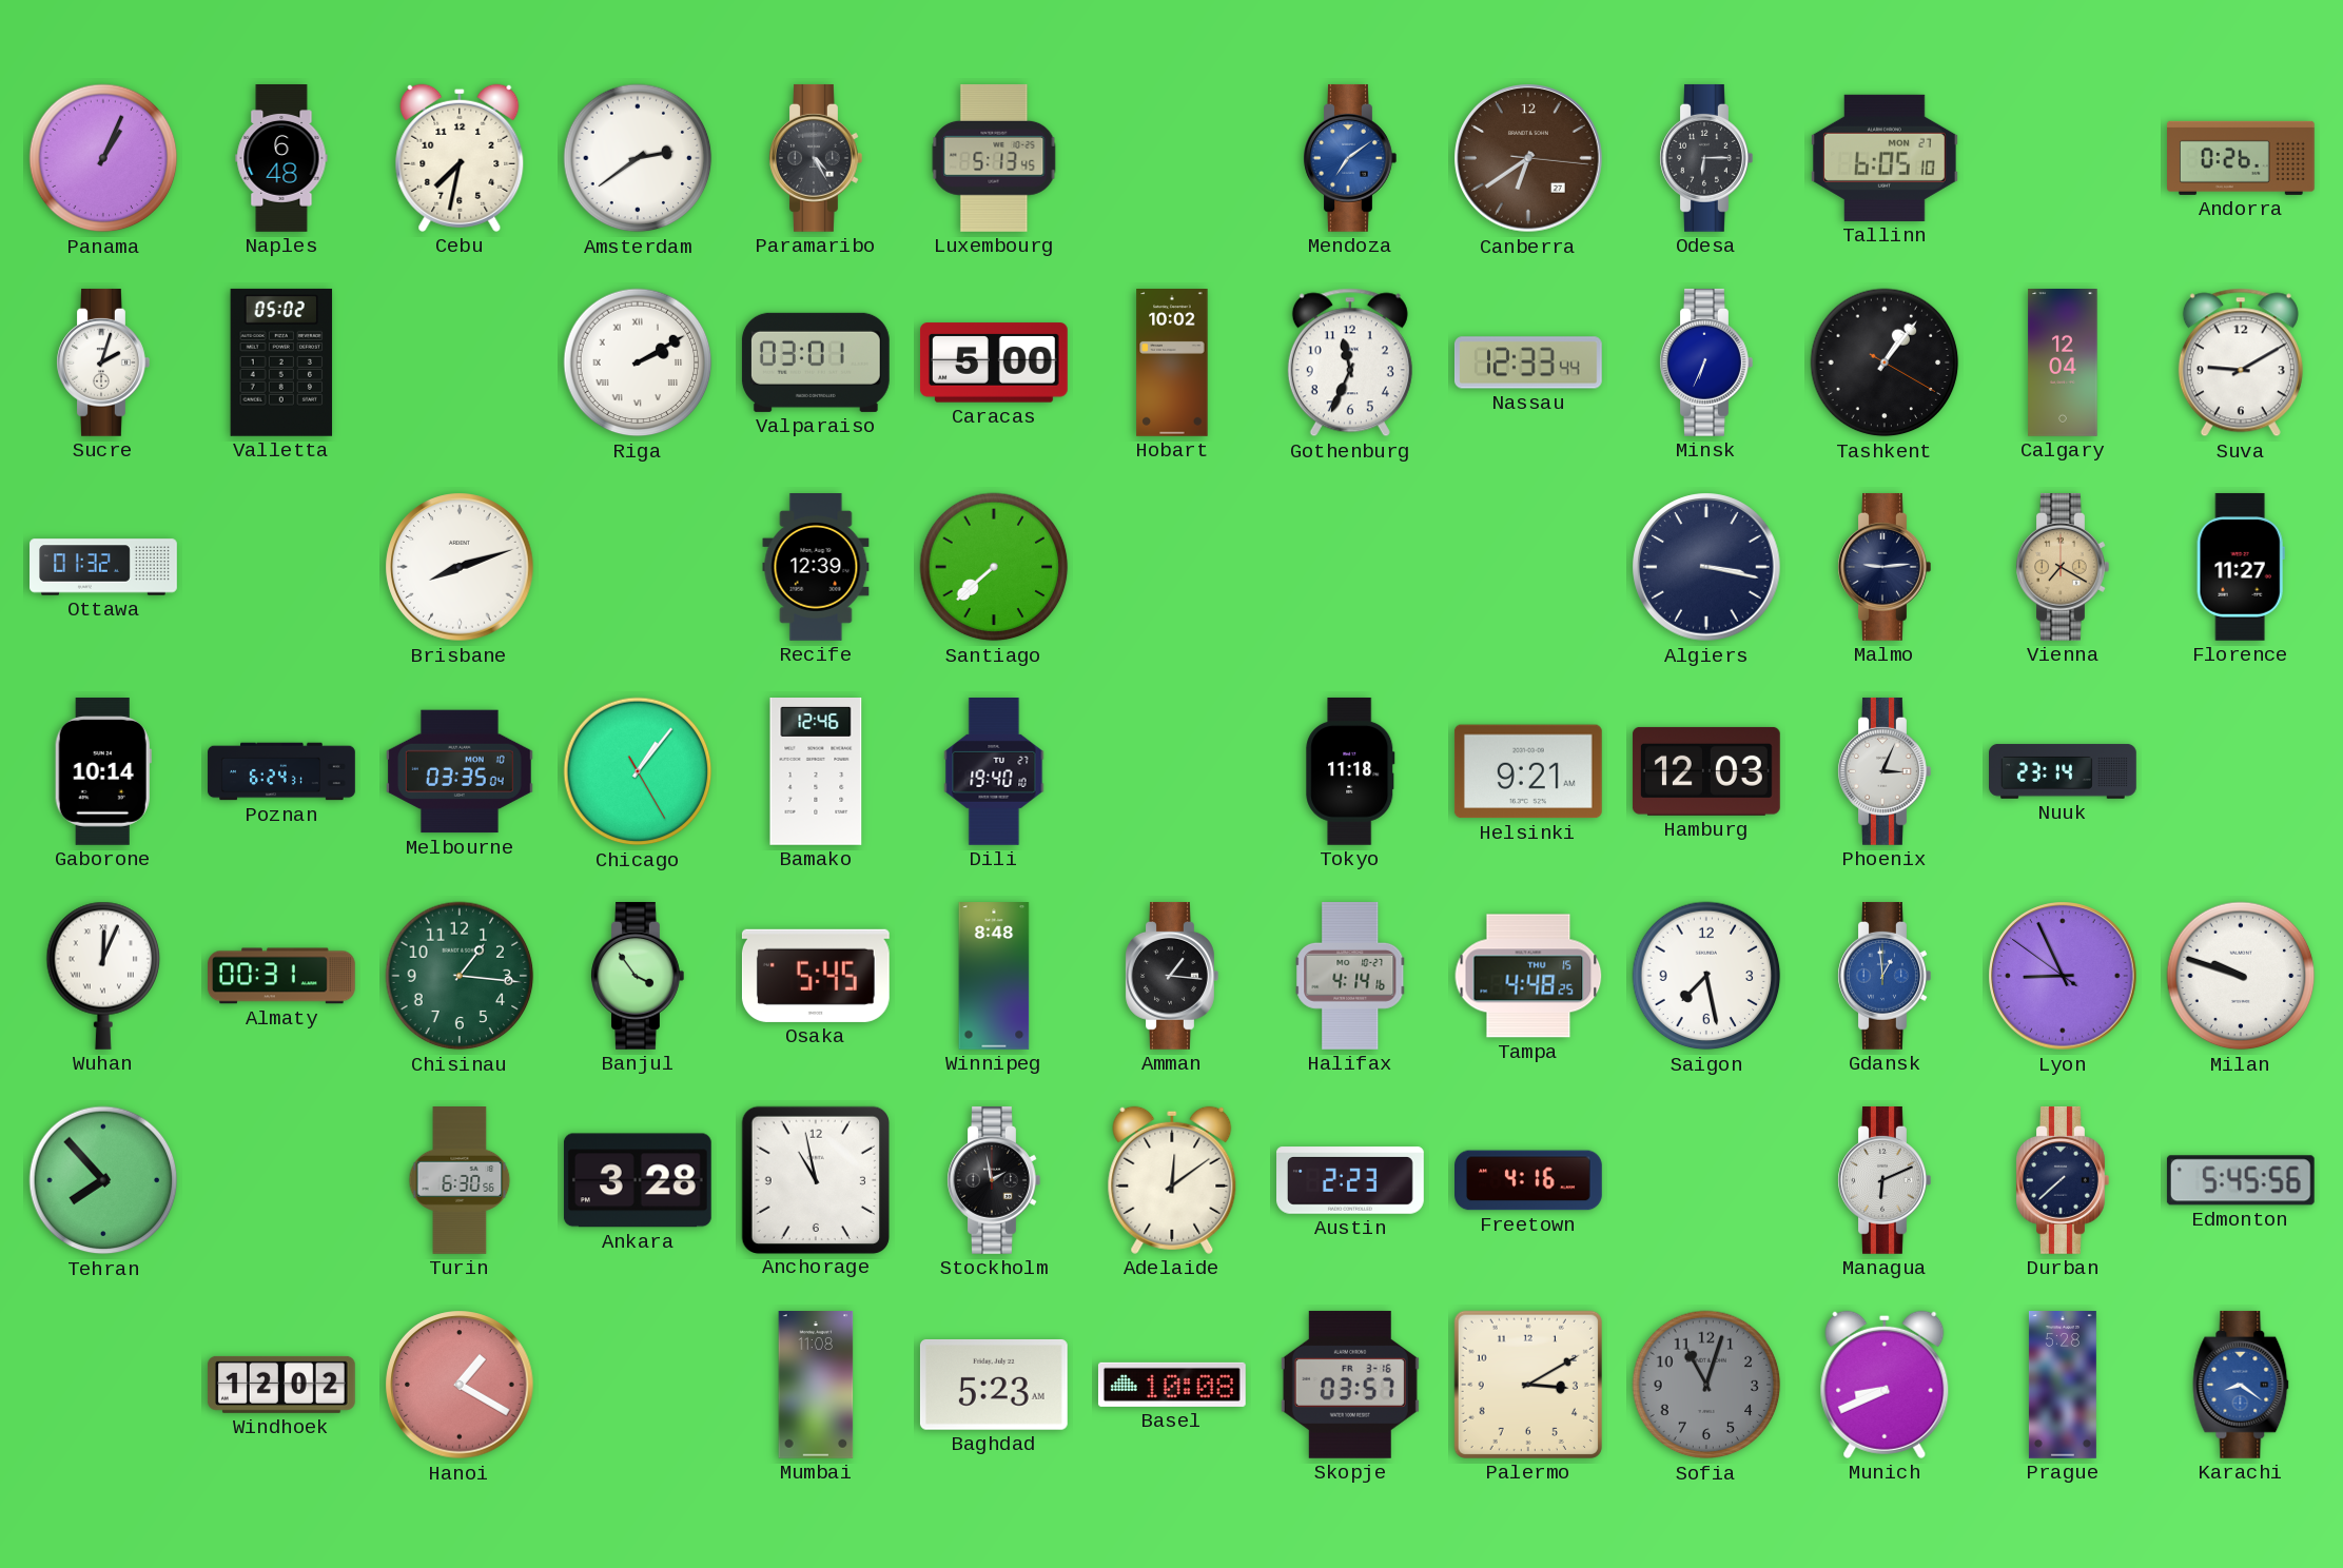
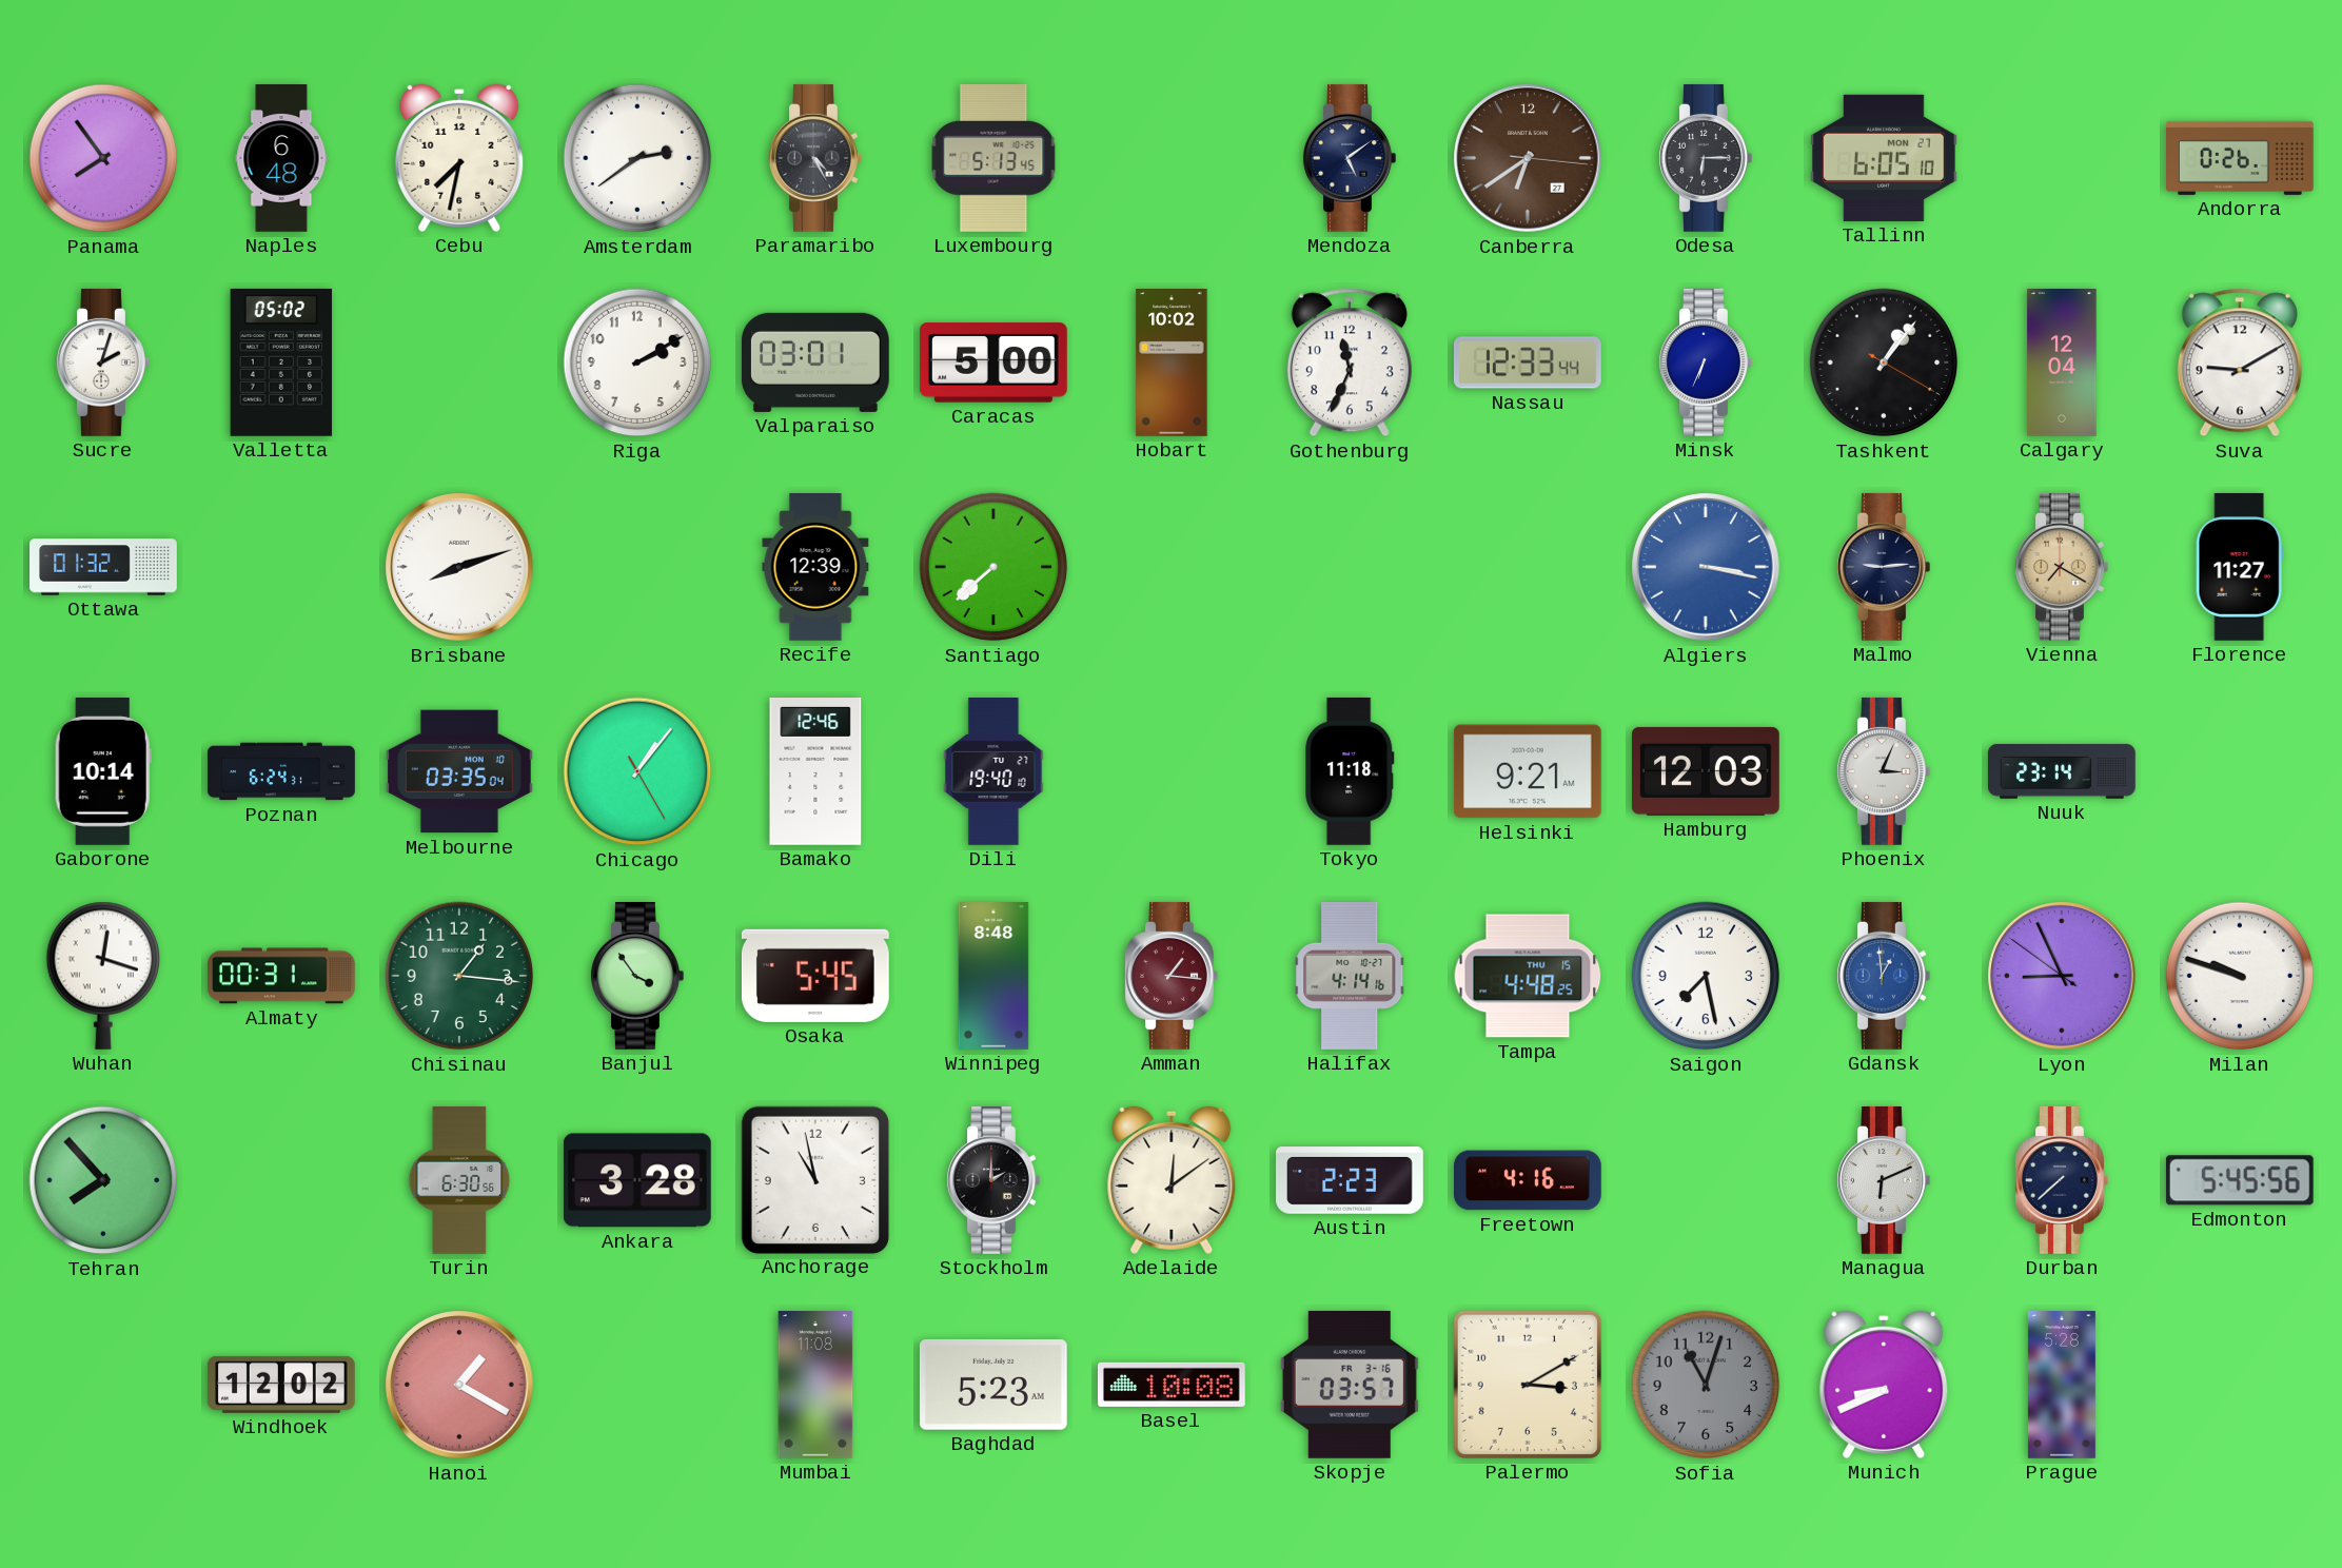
Panama: 1:04 -> 7:54
Mendoza: 7:09 -> 5:09
Mendoza dial: blue -> navy
Riga numerals: Roman -> Arabic
Algiers dial: navy -> blue
Wuhan: 12:04 -> 12:18
Amman dial: black -> burgundy
Stockholm: 1:58 -> 2:00
Karachi: 8:21 -> none
